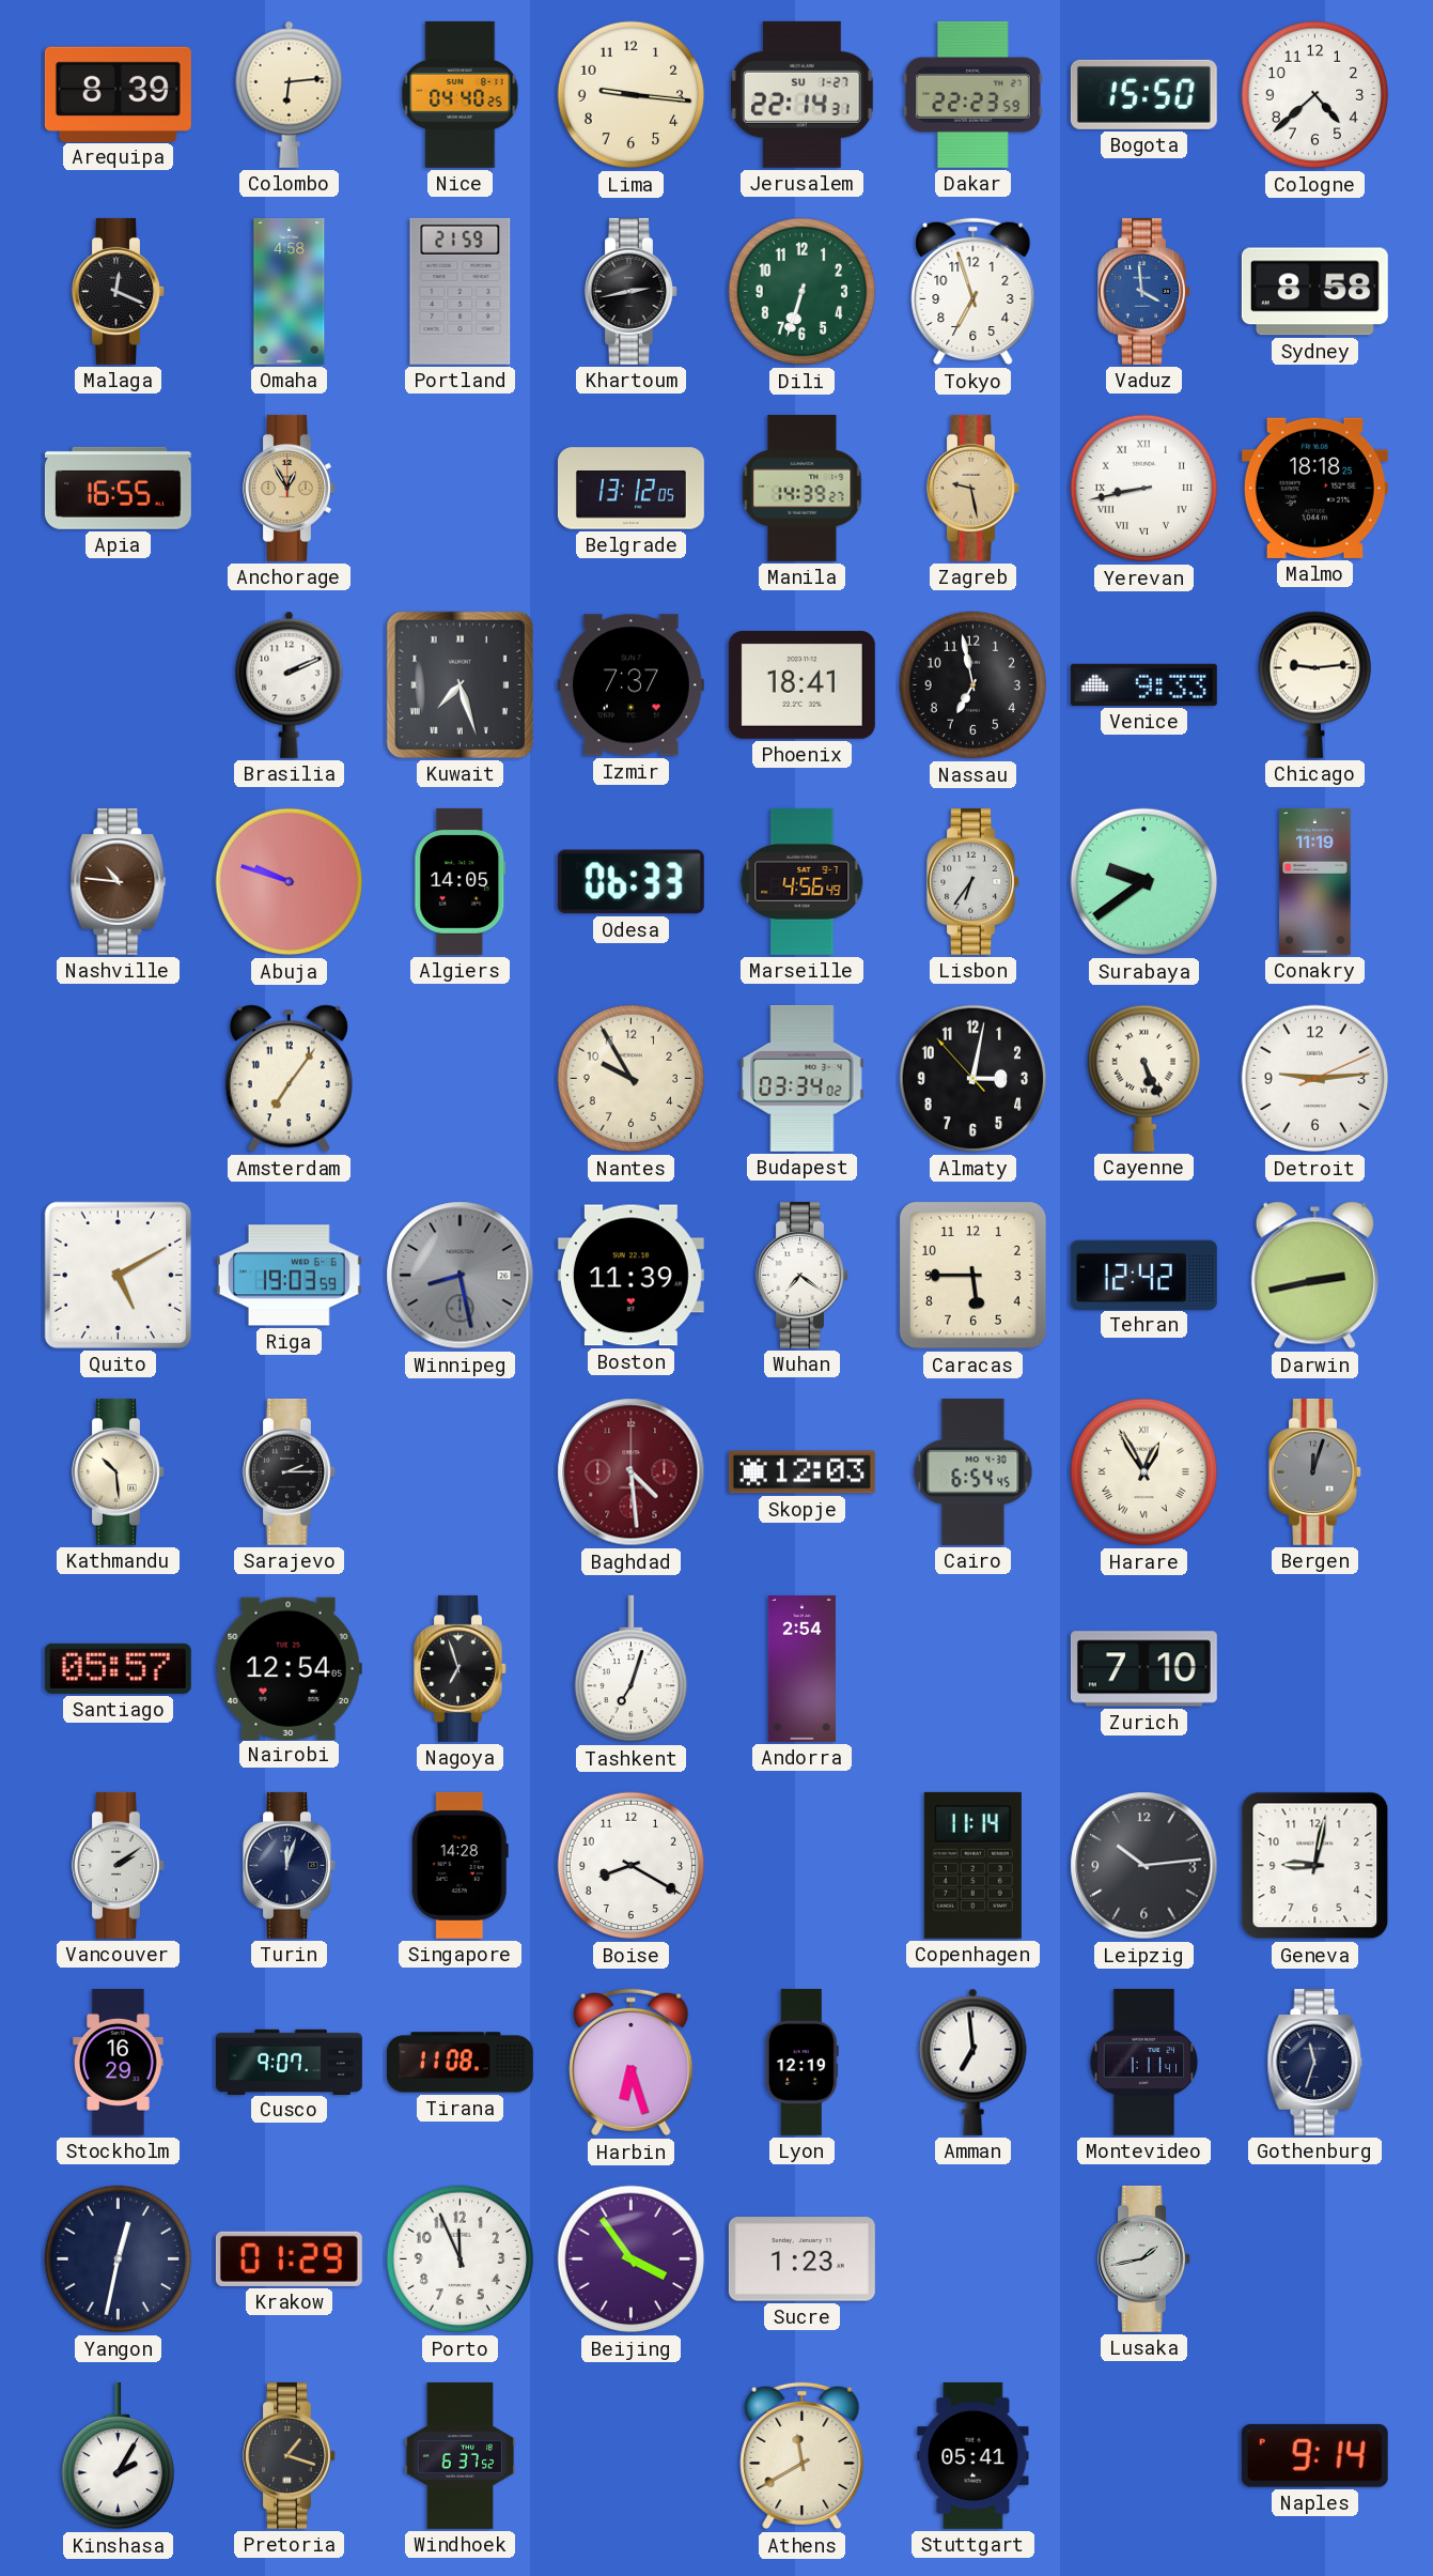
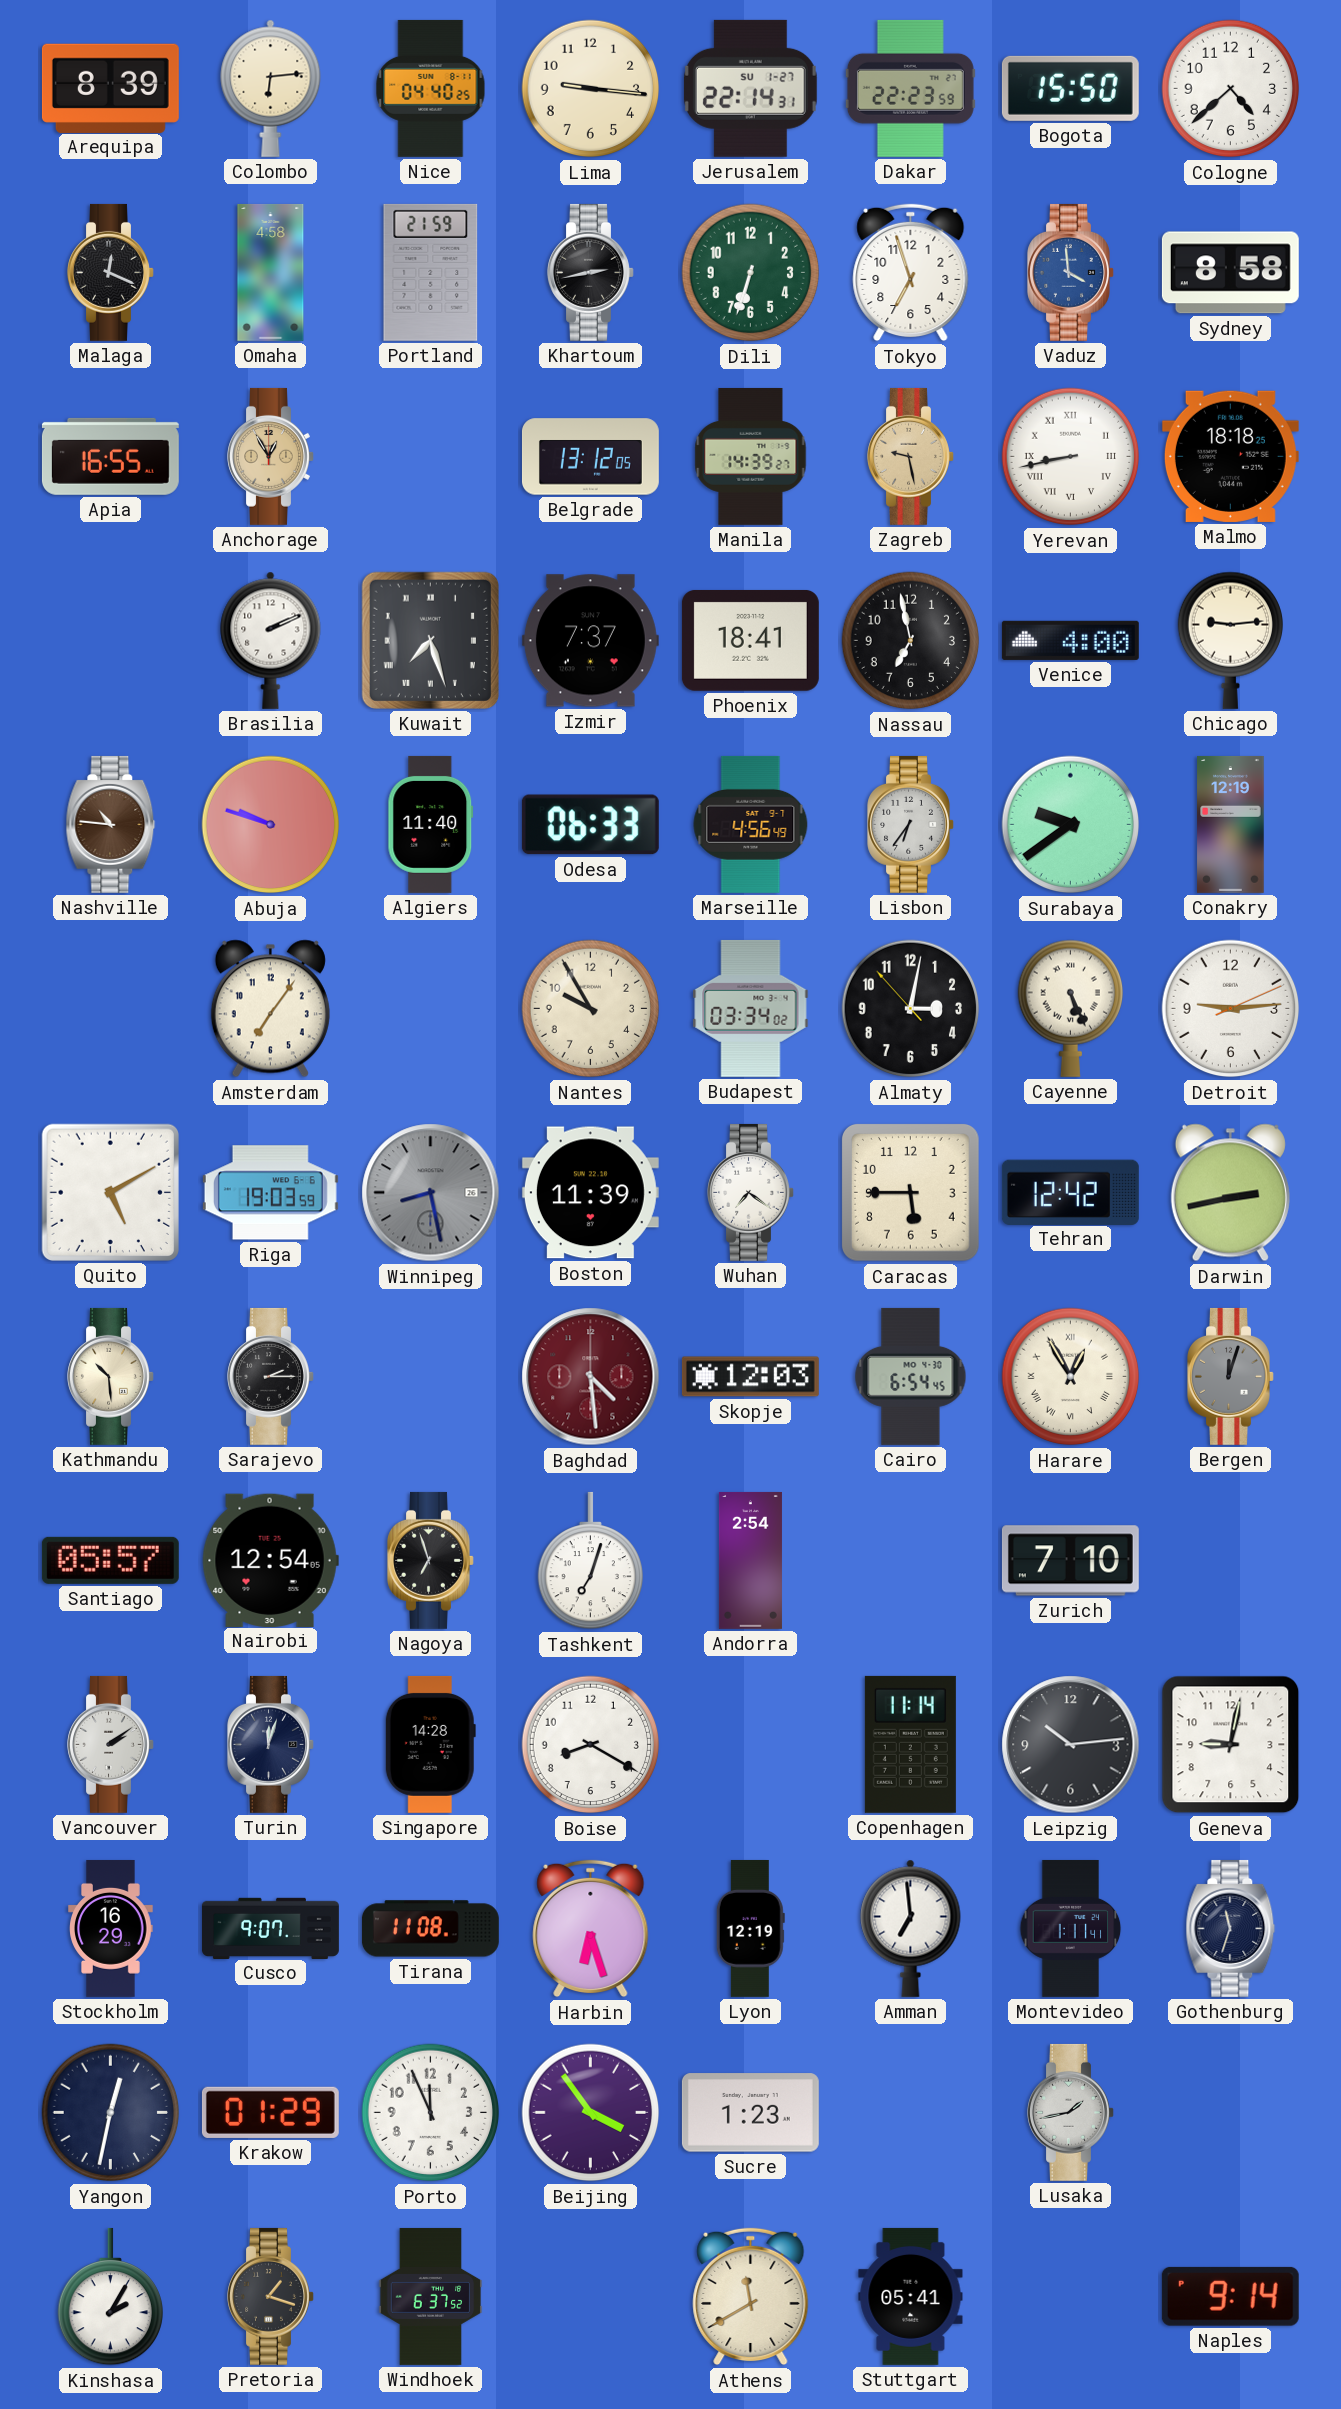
Venice: 9:33 -> 4:00
Algiers: 14:05 -> 11:40
Conakry: 11:19 -> 12:19
